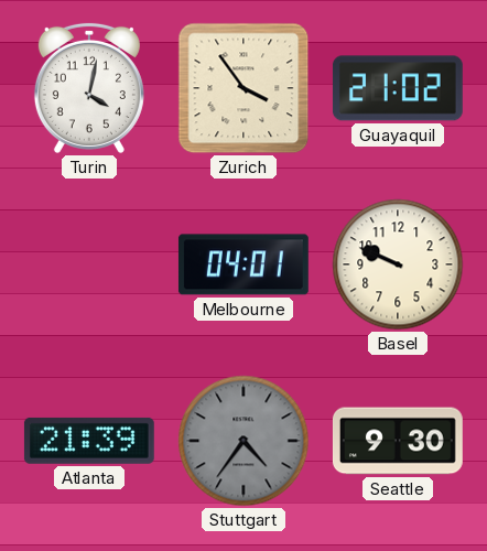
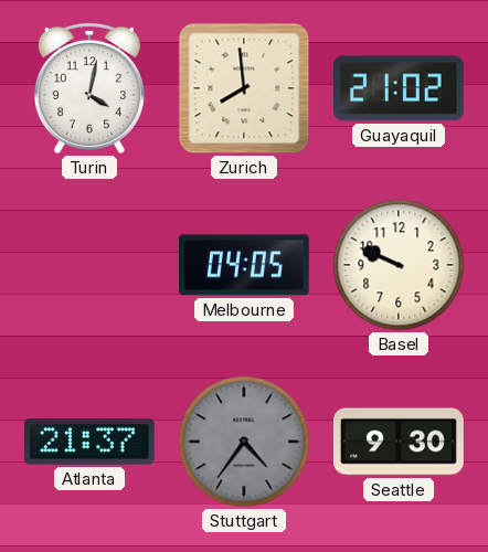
Zurich: 3:54 -> 7:59
Melbourne: 04:01 -> 04:05
Atlanta: 21:39 -> 21:37
